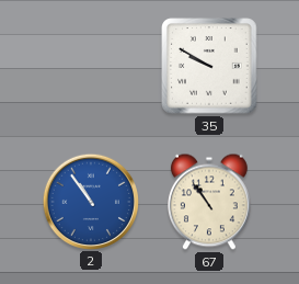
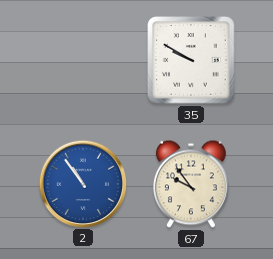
67: 10:54 -> 9:54
